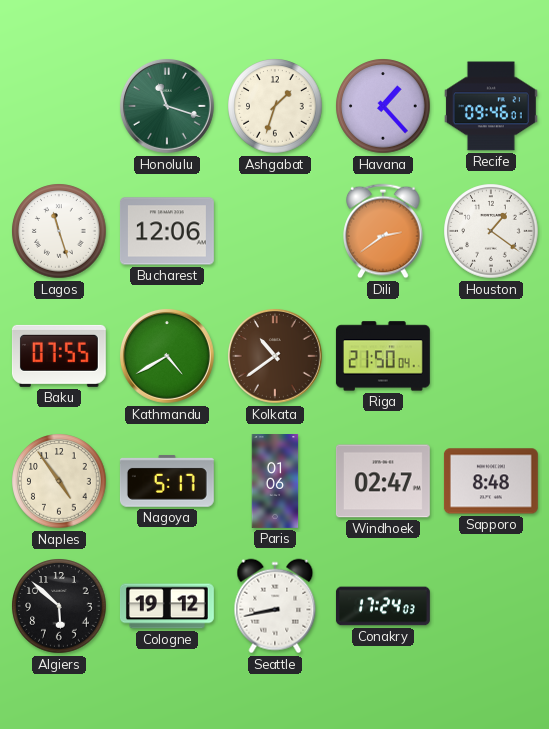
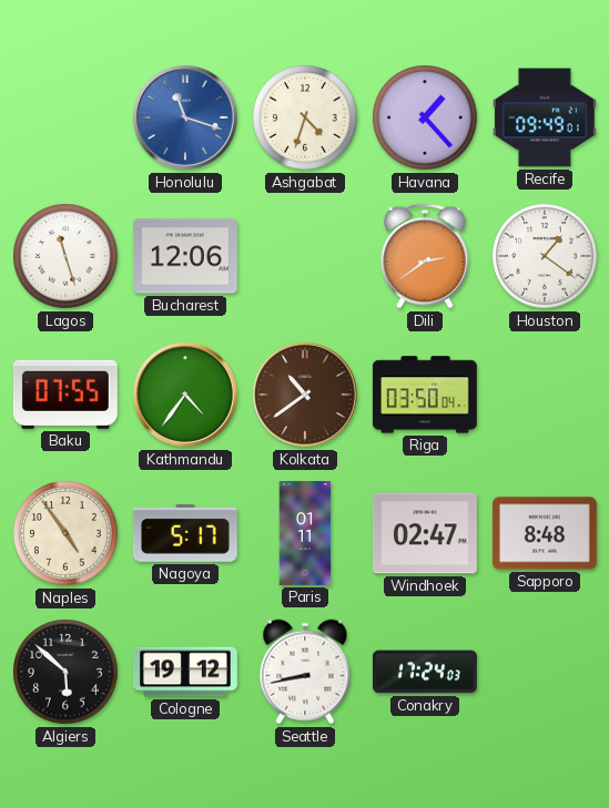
Honolulu dial: green -> blue
Ashgabat: 1:33 -> 4:33
Recife: 09:46 -> 09:49
Kathmandu: 4:40 -> 4:36
Riga: 21:50 -> 03:50
Paris: 01:06 -> 01:11
